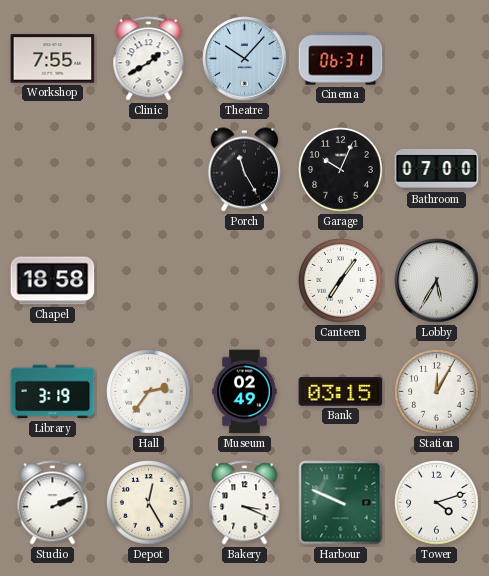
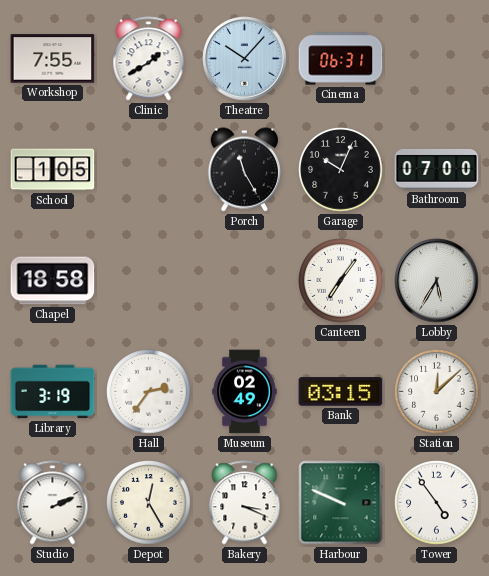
School: none -> 1:05
Station: 12:05 -> 12:08
Tower: 4:12 -> 4:54
